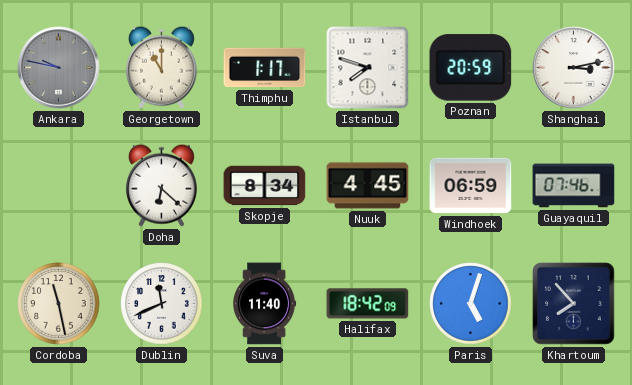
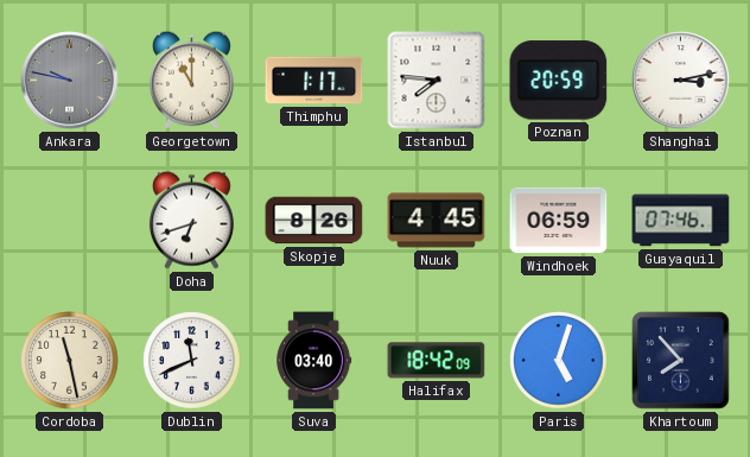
Istanbul: 7:48 -> 7:46
Doha: 6:22 -> 6:42
Skopje: 8:34 -> 8:26
Suva: 11:40 -> 03:40
